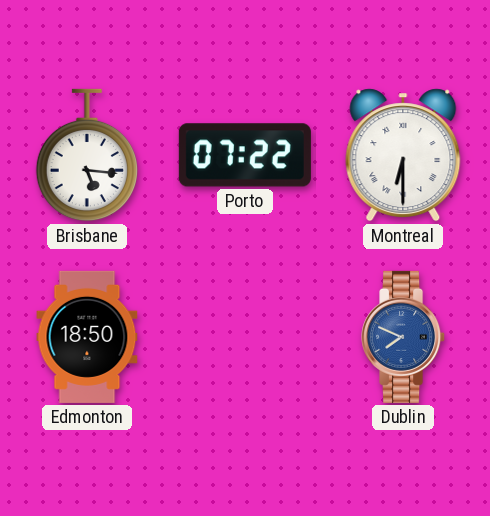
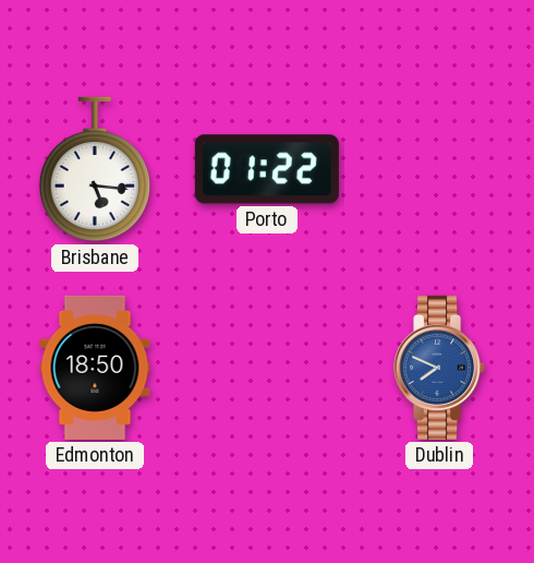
Porto: 07:22 -> 01:22
Montreal: 6:30 -> none
